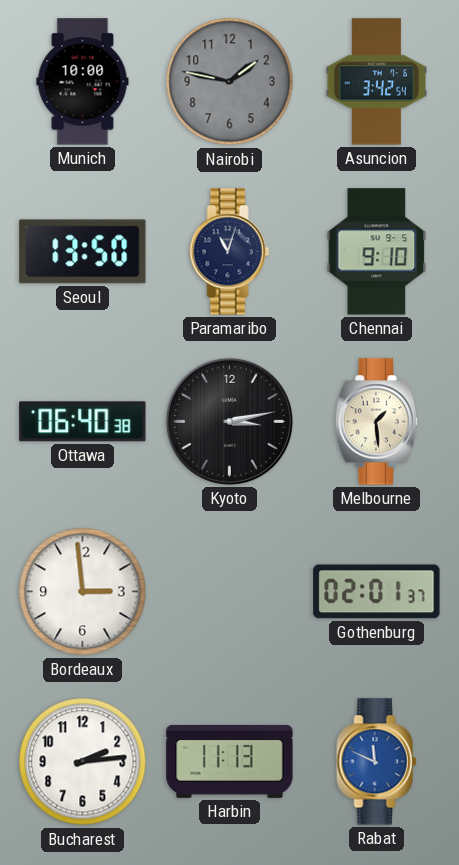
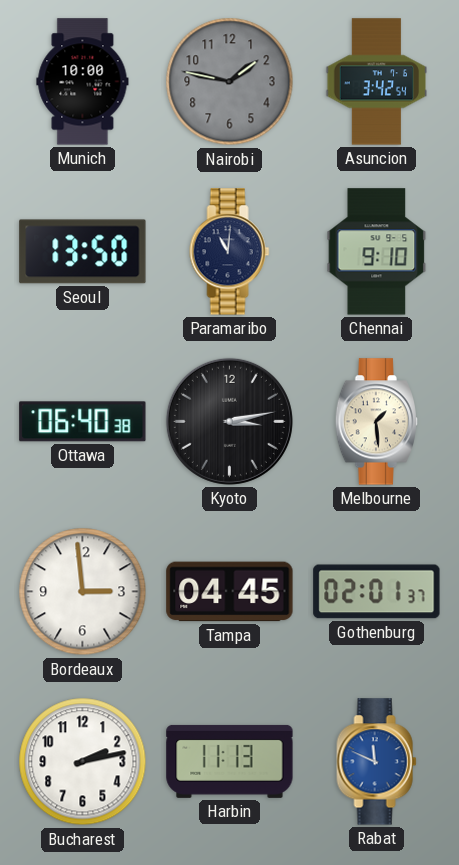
Paramaribo: 11:03 -> 11:01
Tampa: none -> 04:45
Bucharest: 2:14 -> 2:13
